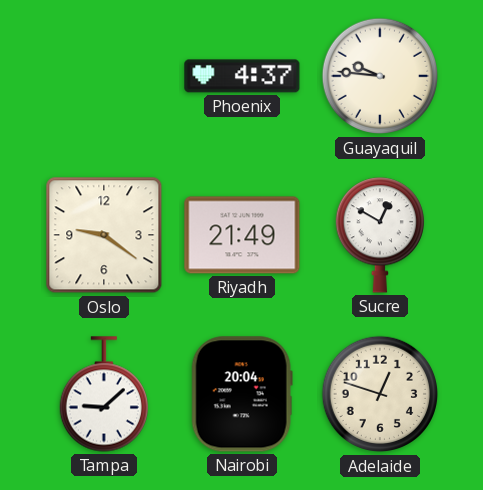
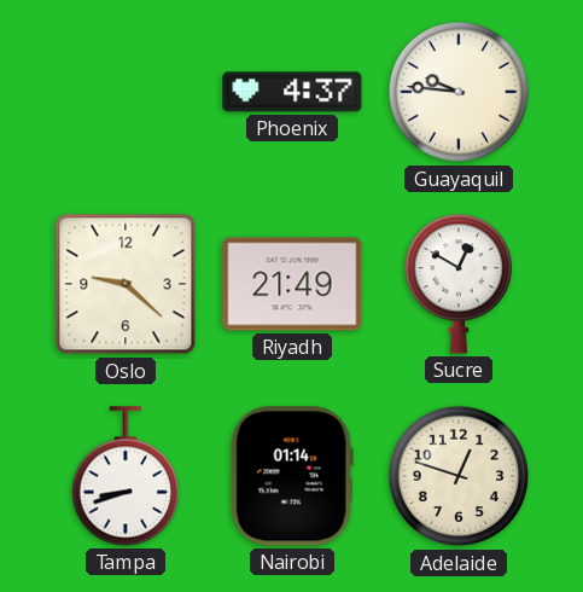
Oslo: 9:21 -> 9:22
Tampa: 9:08 -> 8:42
Nairobi: 20:04 -> 01:14
